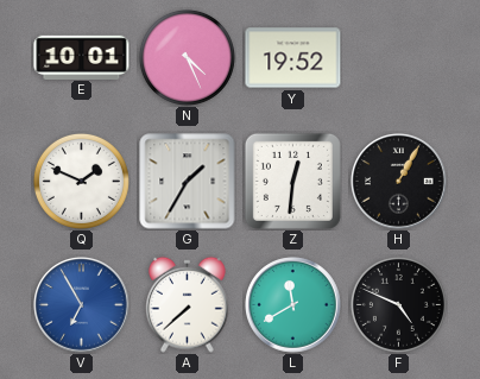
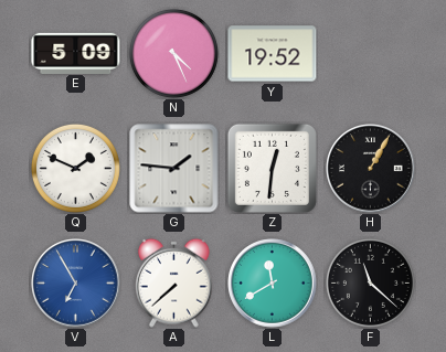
E: 10:01 -> 5:09
G: 1:35 -> 1:46
F: 4:49 -> 11:22
